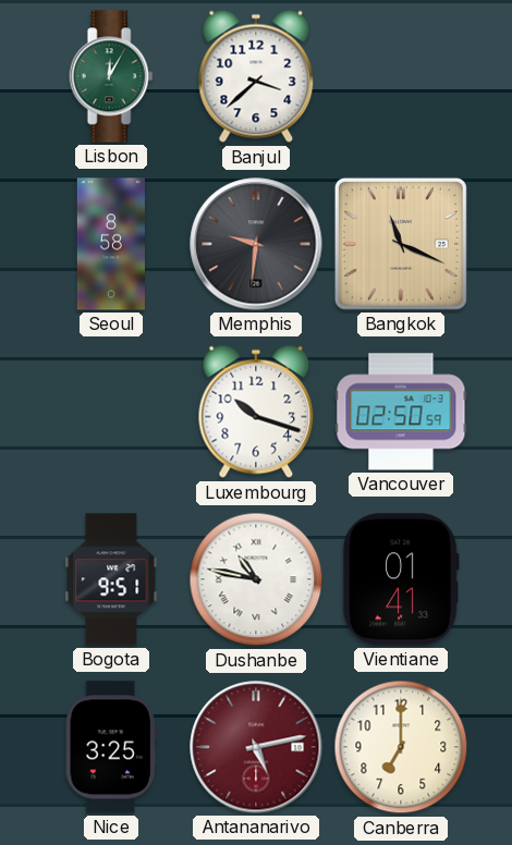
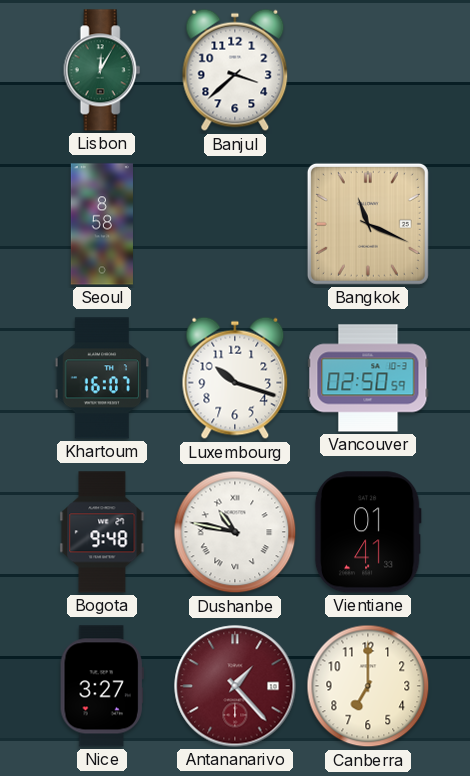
Memphis: 9:31 -> none
Khartoum: none -> 16:07
Bogota: 9:51 -> 9:48
Nice: 3:25 -> 3:27
Antananarivo: 5:13 -> 1:23
